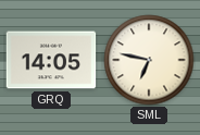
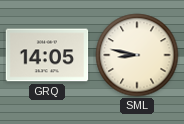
SML: 6:47 -> 8:47
